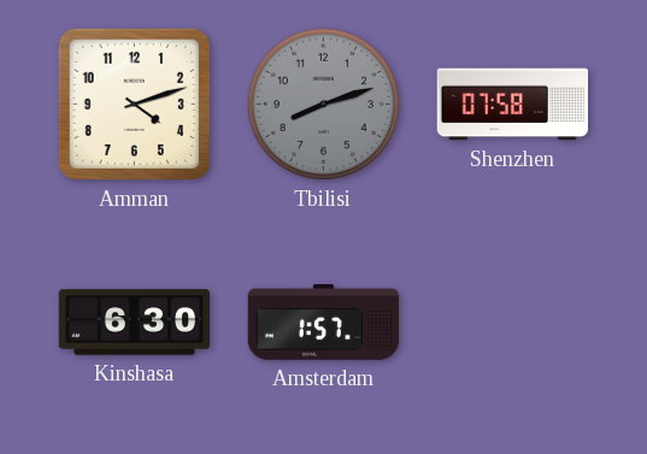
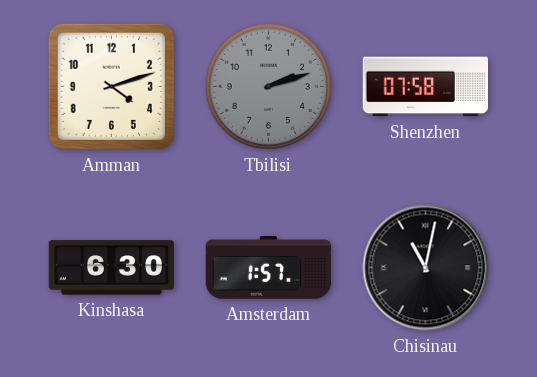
Tbilisi: 8:12 -> 2:12
Chisinau: none -> 11:02
